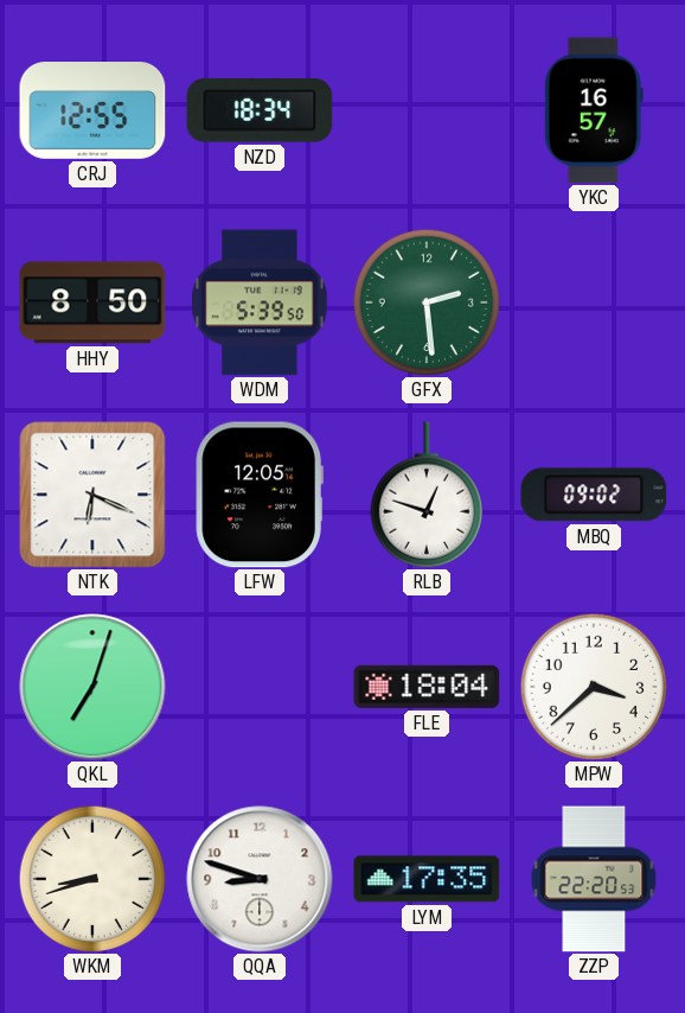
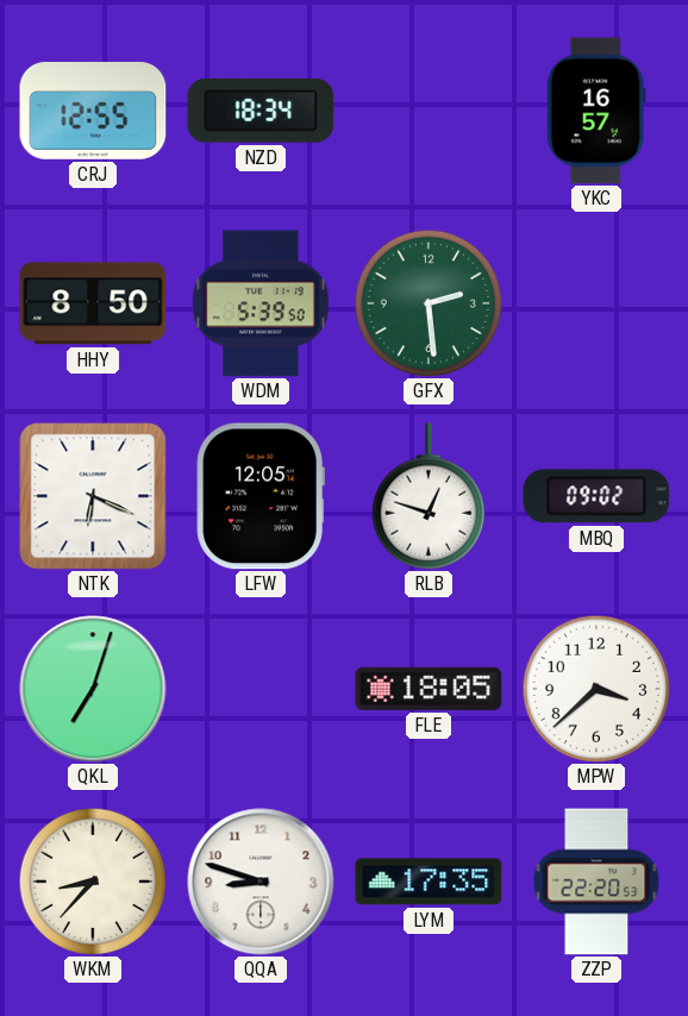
FLE: 18:04 -> 18:05
WKM: 8:42 -> 8:37
